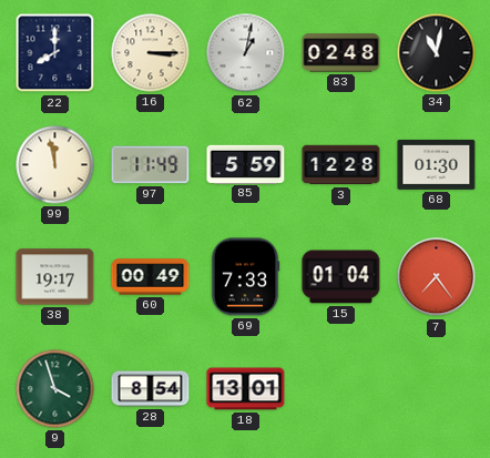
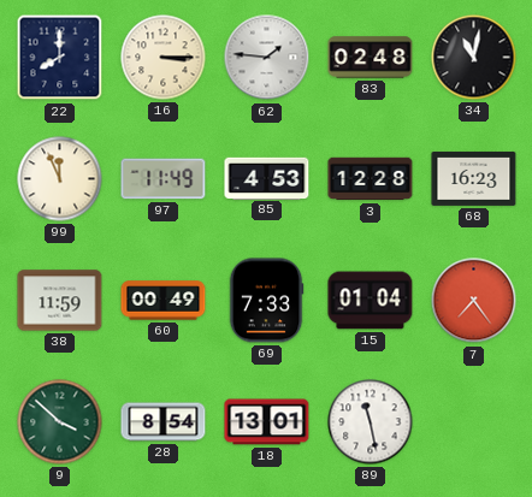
62: 1:02 -> 1:46
99: 11:58 -> 11:56
85: 5:59 -> 4:53
68: 01:30 -> 16:23
38: 19:17 -> 11:59
9: 3:57 -> 3:52
89: none -> 11:28
